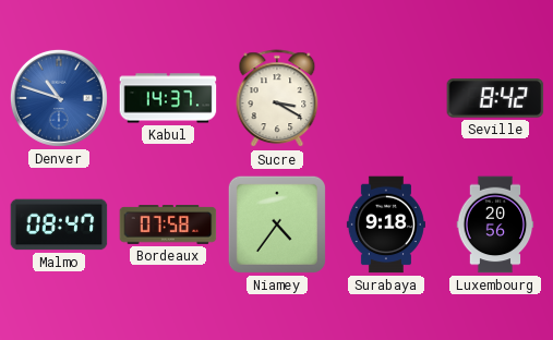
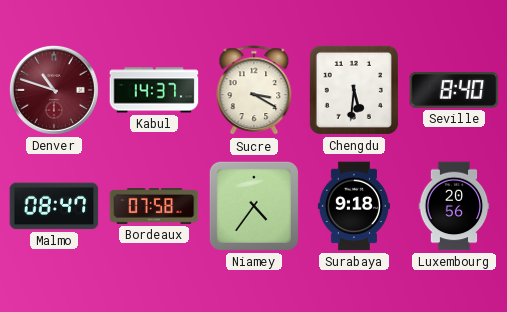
Denver dial: blue -> burgundy
Chengdu: none -> 5:31
Seville: 8:42 -> 8:40
